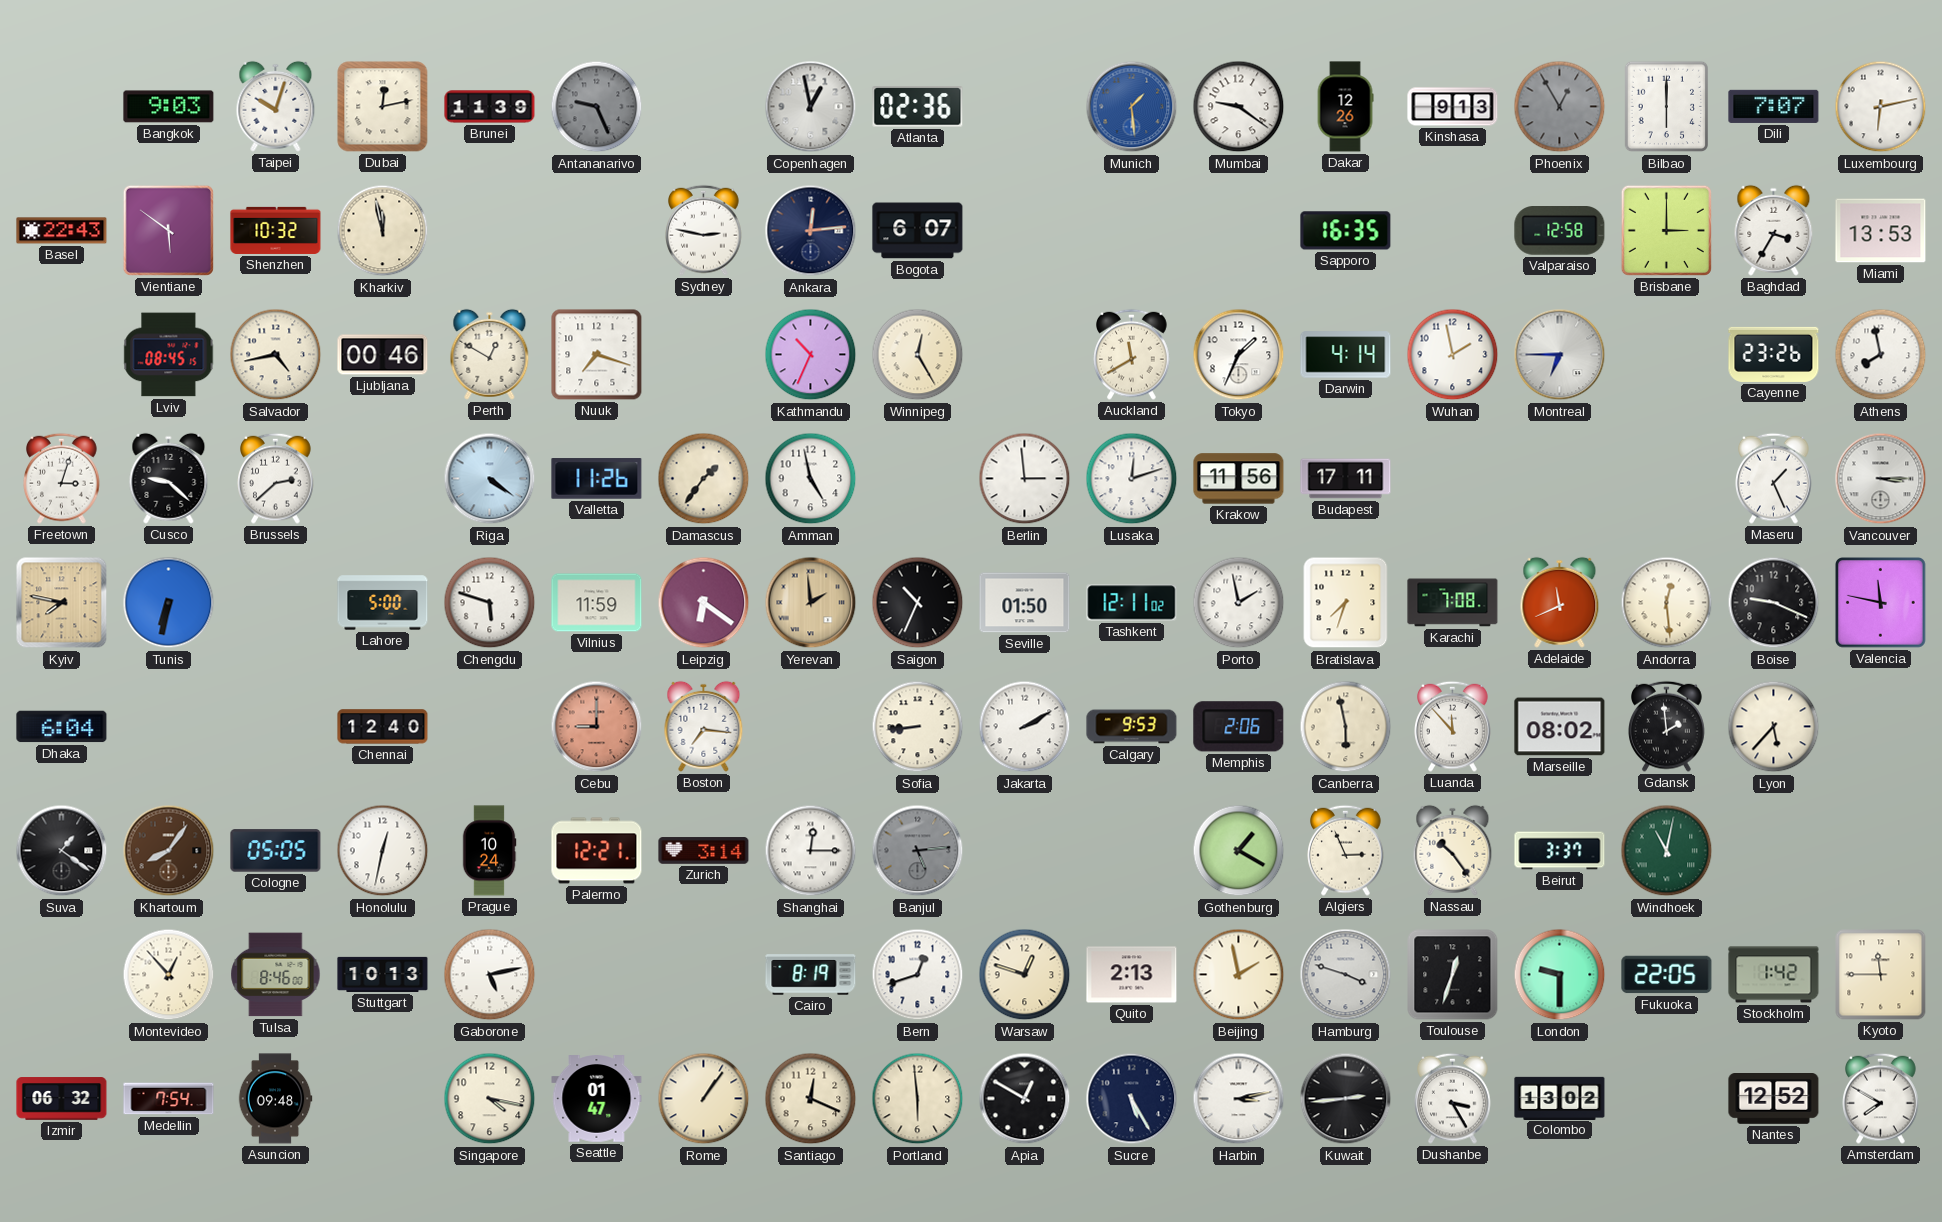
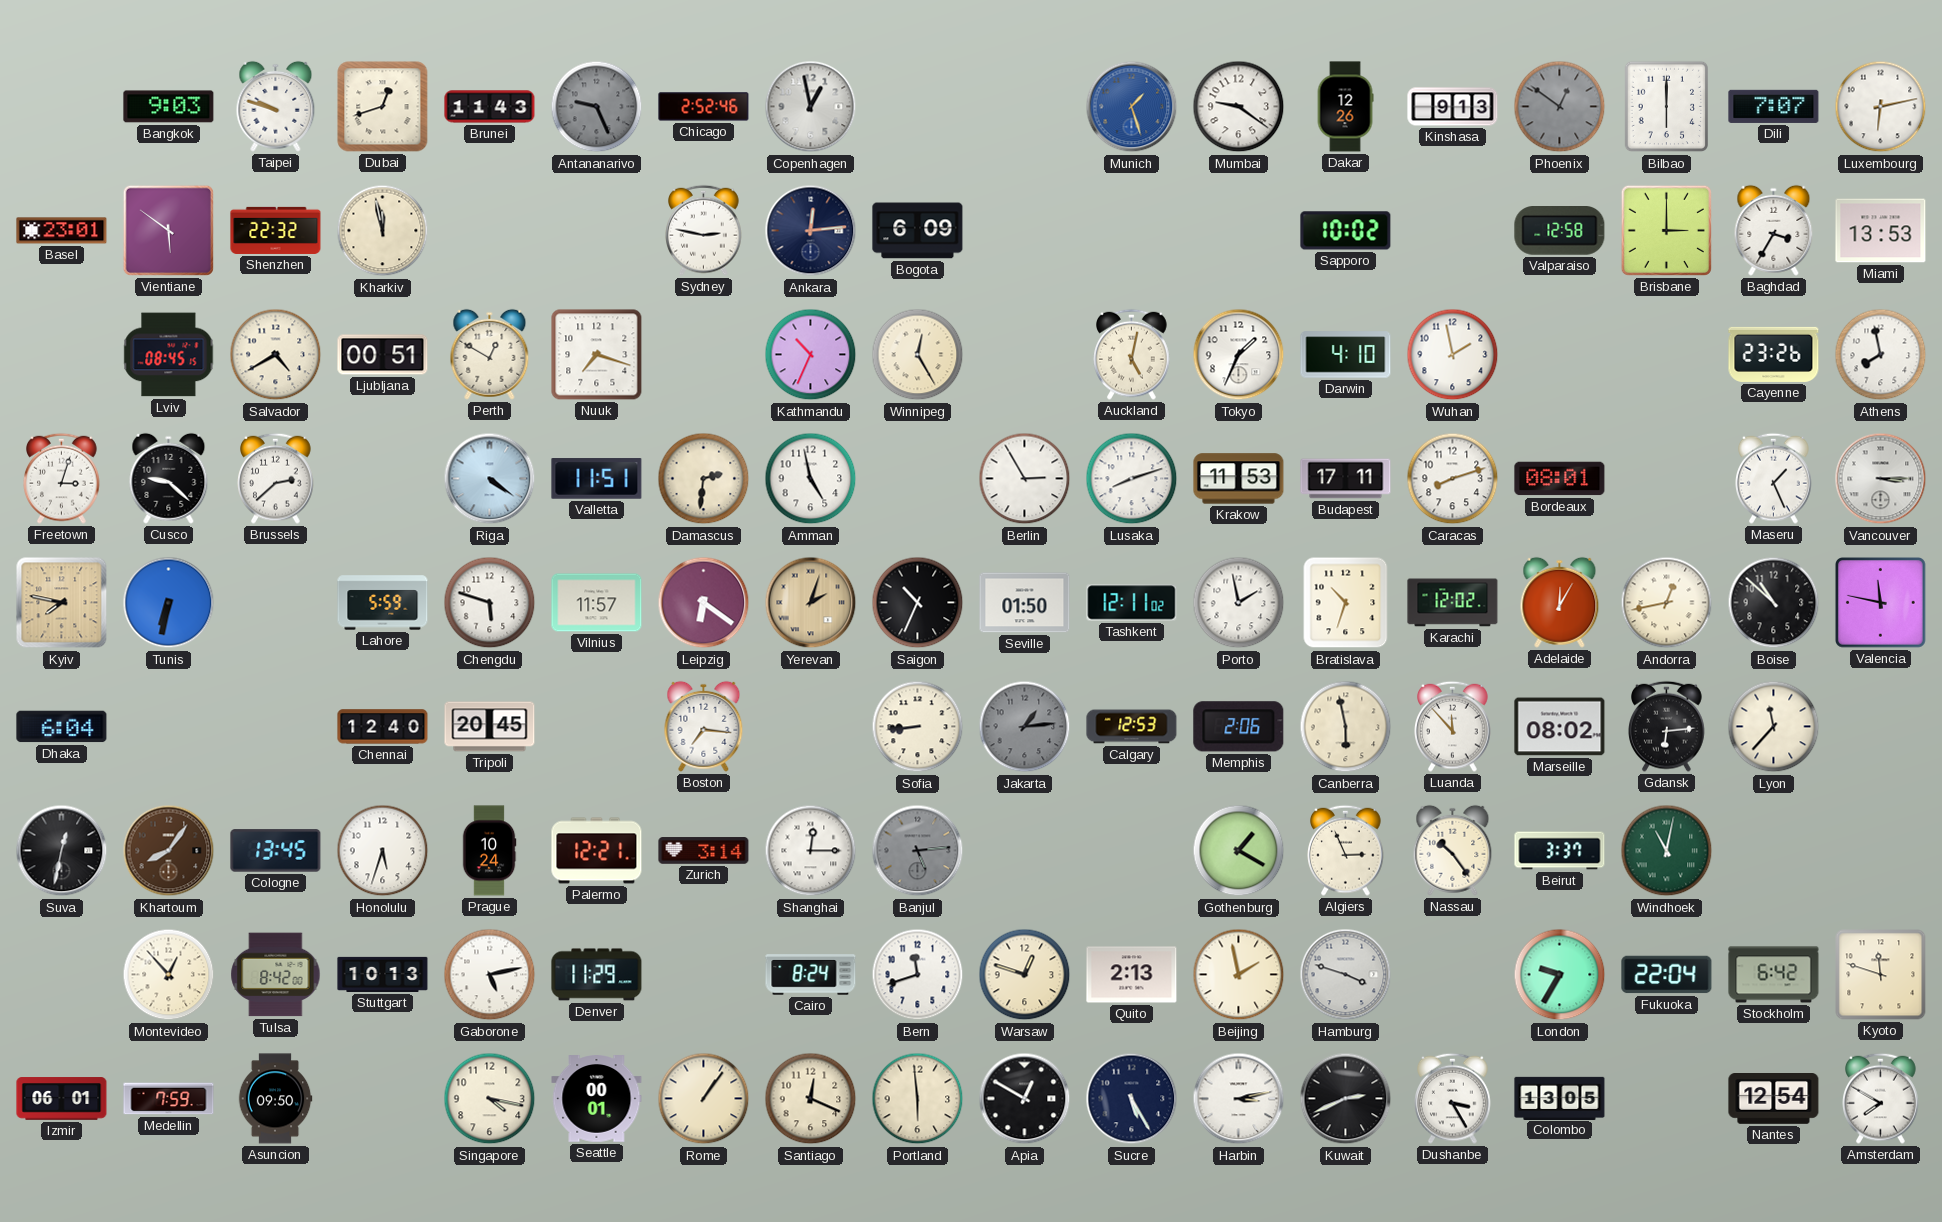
Taipei: 10:03 -> 9:48
Dubai: 12:13 -> 12:42
Brunei: 11:39 -> 11:43
Chicago: none -> 2:52
Atlanta: 02:36 -> none
Munich: 1:29 -> 1:27
Phoenix: 12:55 -> 12:51
Basel: 22:43 -> 23:01
Shenzhen: 10:32 -> 22:32
Bogota: 6:07 -> 6:09
Sapporo: 16:35 -> 10:02
Salvador: 4:43 -> 4:40
Ljubljana: 00:46 -> 00:51
Auckland: 11:40 -> 5:02
Darwin: 4:14 -> 4:10
Montreal: 6:45 -> none
Valletta: 11:26 -> 11:51
Damascus: 1:36 -> 2:31
Berlin: 2:59 -> 2:55
Lusaka: 12:12 -> 8:12
Krakow: 11:56 -> 11:53
Caracas: none -> 8:12
Bordeaux: none -> 08:01
Lahore: 5:00 -> 5:59
Vilnius: 11:59 -> 11:57
Yerevan: 1:59 -> 2:03
Bratislava: 7:33 -> 10:33
Karachi: 7:08 -> 12:02
Adelaide: 11:41 -> 12:05
Andorra: 12:29 -> 12:43
Boise: 9:19 -> 10:52
Tripoli: none -> 20:45
Cebu: 9:00 -> none
Jakarta: 2:10 -> 1:14
Jakarta dial: white -> grey
Calgary: 9:53 -> 12:53
Gdansk: 1:59 -> 6:14
Lyon: 5:37 -> 11:37
Suva: 1:21 -> 12:32
Cologne: 05:05 -> 13:45
Honolulu: 12:32 -> 5:33
Tulsa: 8:46 -> 8:42
Denver: none -> 11:29
Cairo: 8:19 -> 8:24
Bern: 12:42 -> 11:42
Toulouse: 12:33 -> none
London: 9:30 -> 9:35
Fukuoka: 22:05 -> 22:04
Stockholm: 1:42 -> 6:42
Kyoto: 11:45 -> 11:48
Izmir: 06:32 -> 06:01
Medellin: 7:54 -> 7:59
Asuncion: 09:48 -> 09:50
Seattle: 01:47 -> 00:01
Kuwait: 2:44 -> 2:41
Colombo: 13:02 -> 13:05
Nantes: 12:52 -> 12:54
